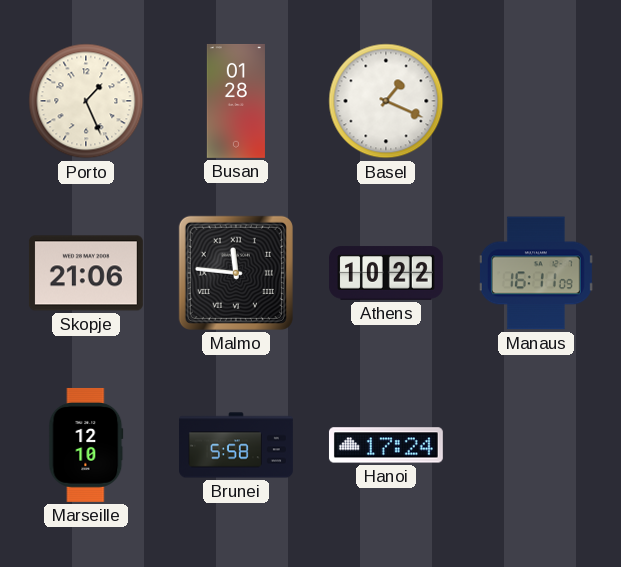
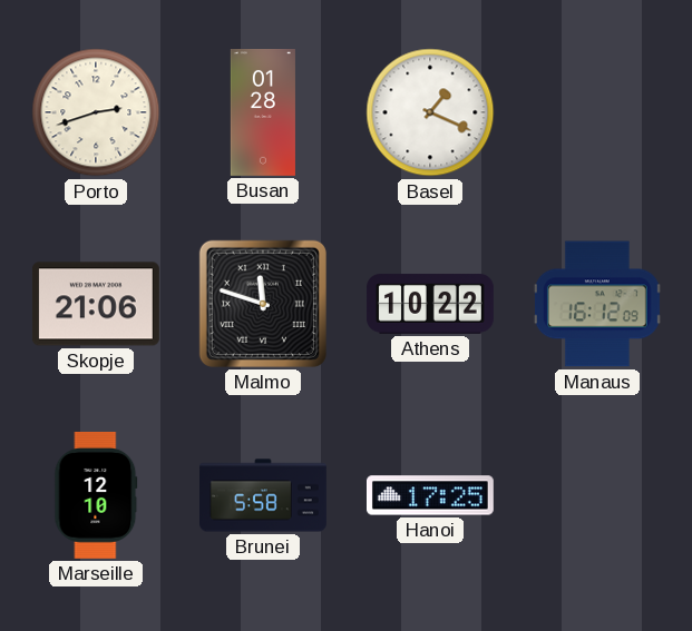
Porto: 1:26 -> 2:42
Malmo: 11:46 -> 11:48
Manaus: 16:11 -> 16:12
Hanoi: 17:24 -> 17:25
